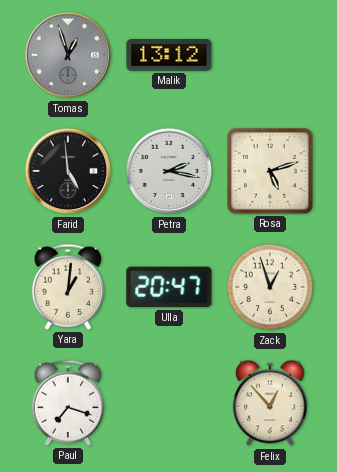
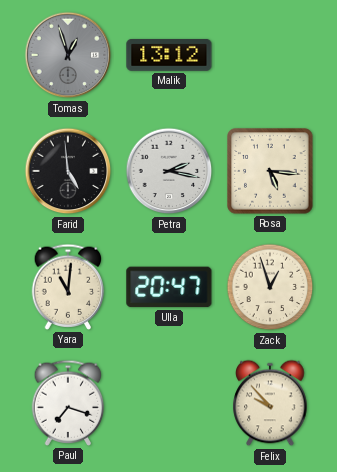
Rosa: 5:12 -> 5:16
Yara: 1:01 -> 11:01
Felix: 12:53 -> 9:53
